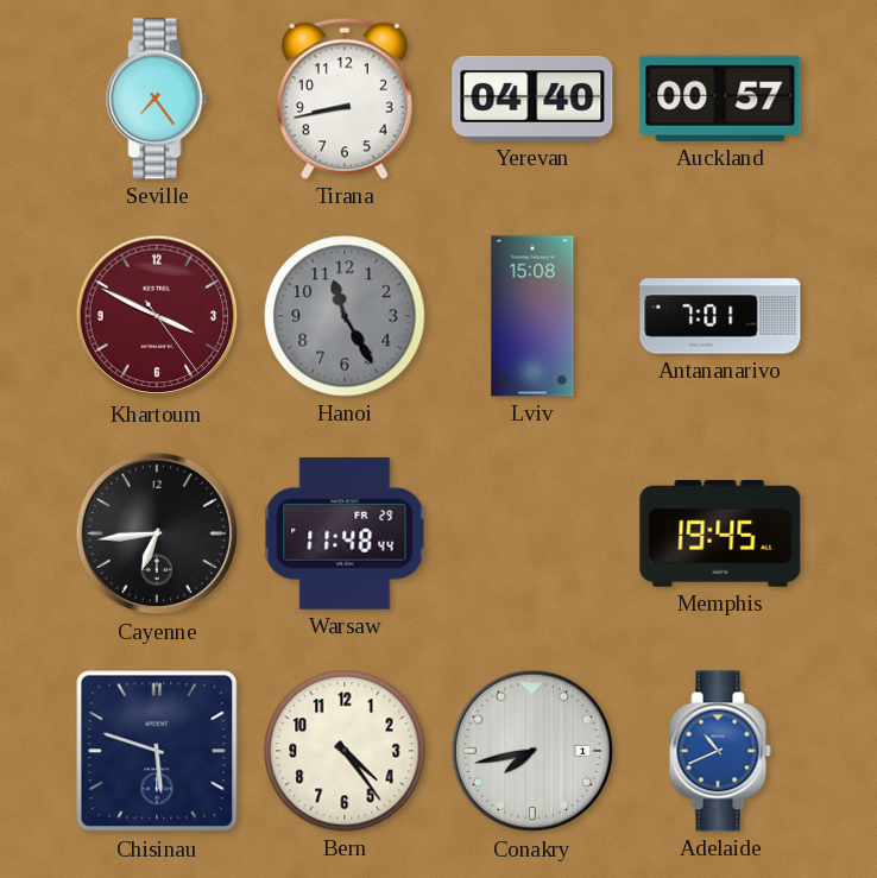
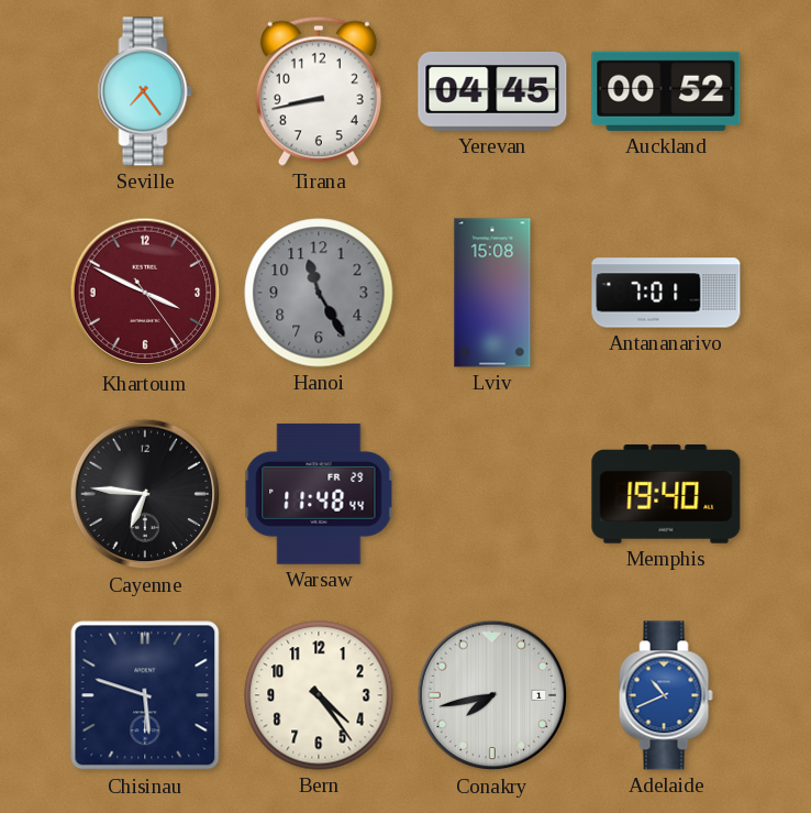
Yerevan: 04:40 -> 04:45
Auckland: 00:57 -> 00:52
Cayenne: 6:44 -> 6:46
Memphis: 19:45 -> 19:40
